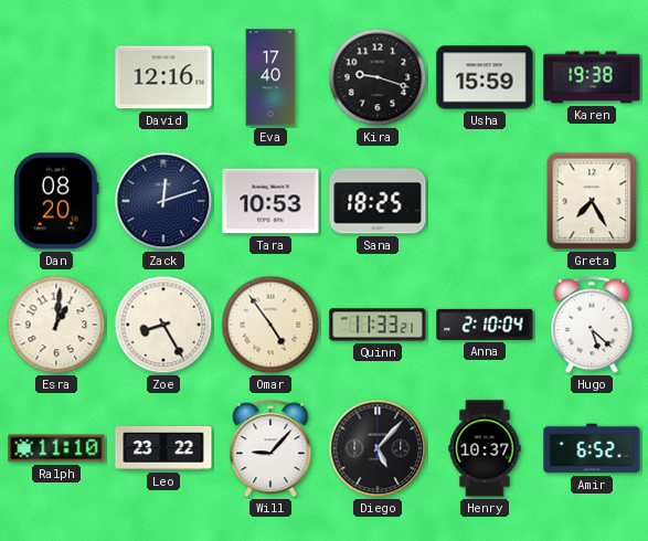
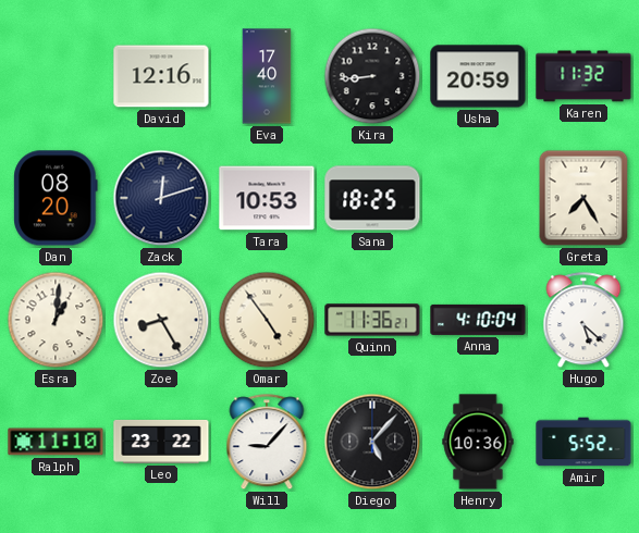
Kira: 9:18 -> 8:44
Usha: 15:59 -> 20:59
Karen: 19:38 -> 11:32
Quinn: 11:33 -> 11:36
Anna: 2:10 -> 4:10
Henry: 10:37 -> 10:36
Amir: 6:52 -> 5:52
